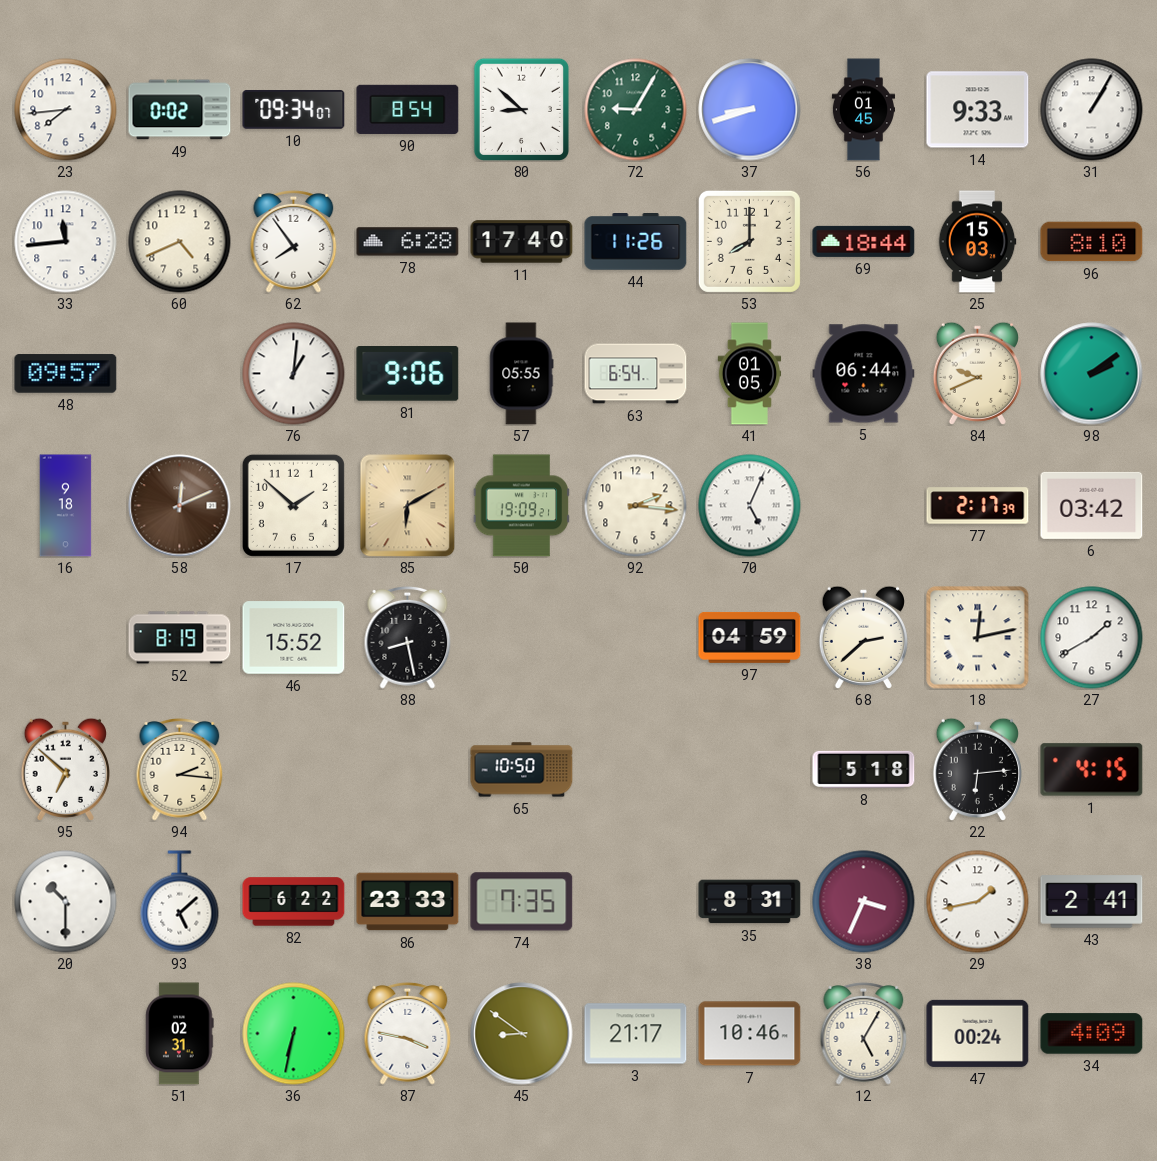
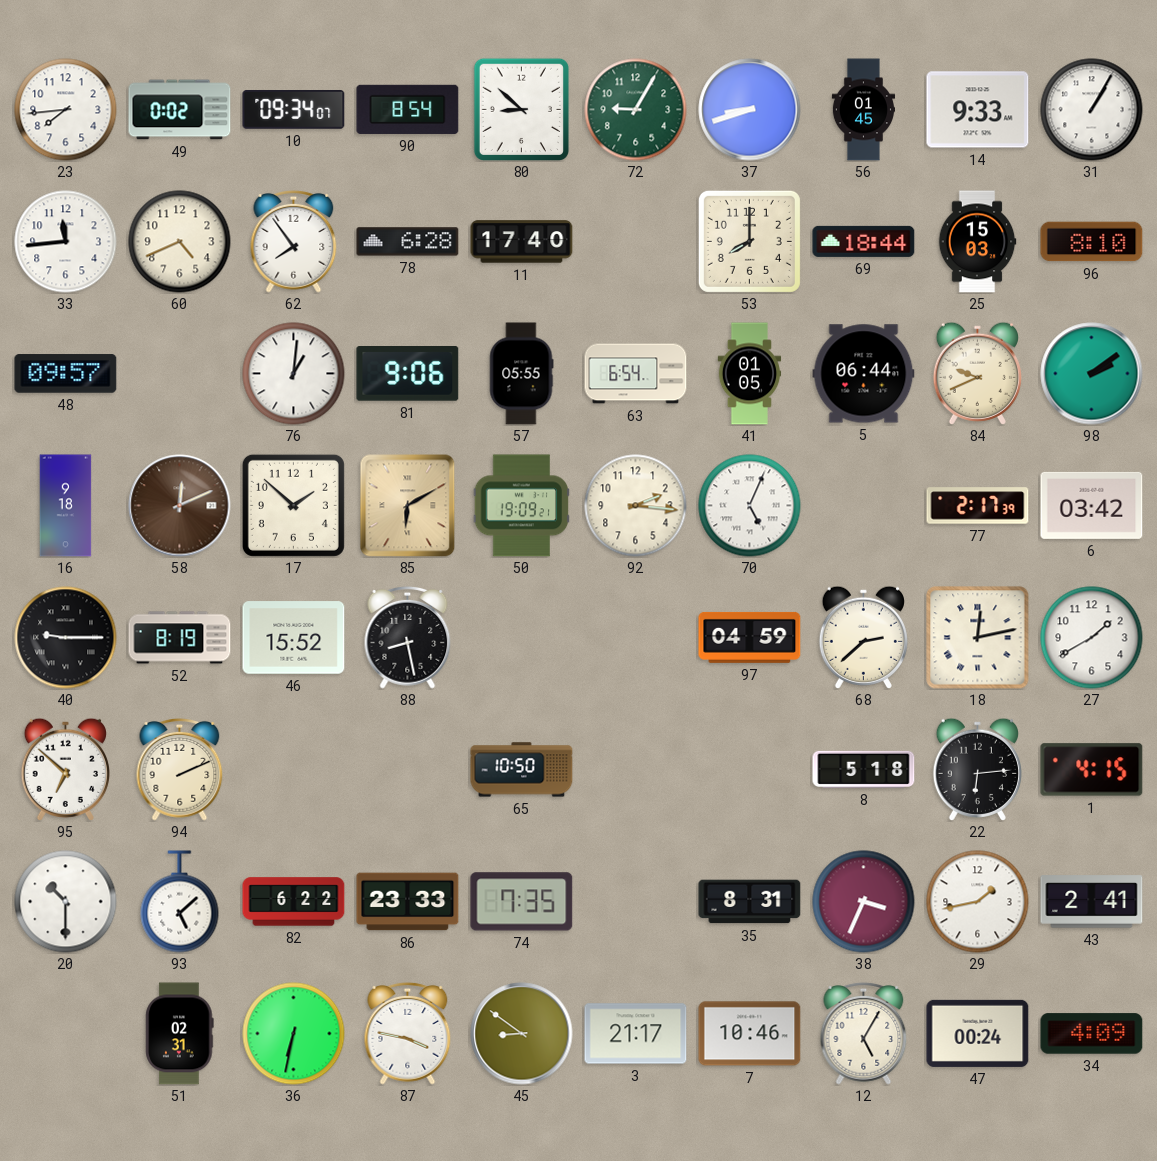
44: 11:26 -> none
40: none -> 9:15
94: 2:16 -> 2:11
